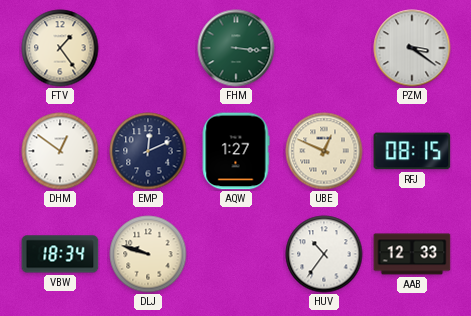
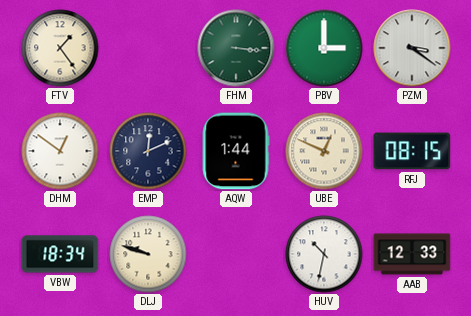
PBV: none -> 3:00
AQW: 1:27 -> 1:44
HUV: 10:36 -> 10:32
